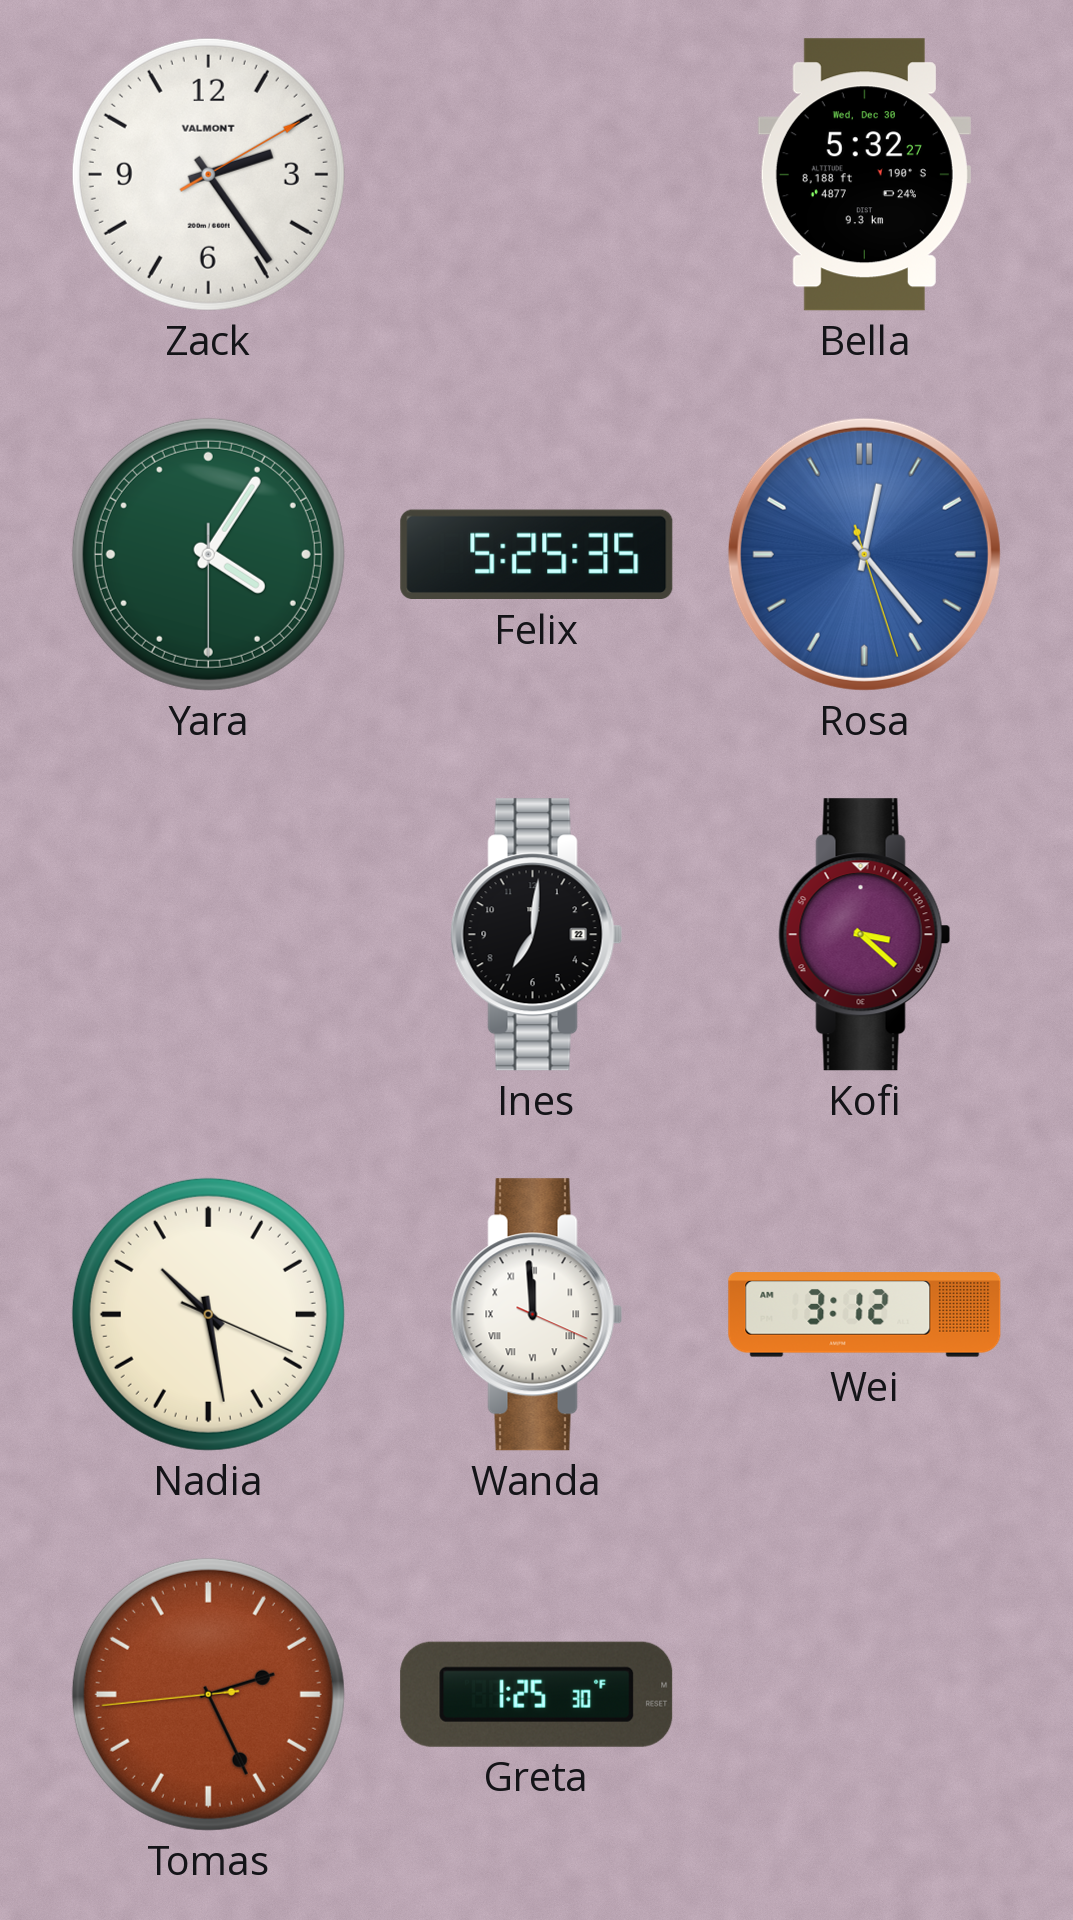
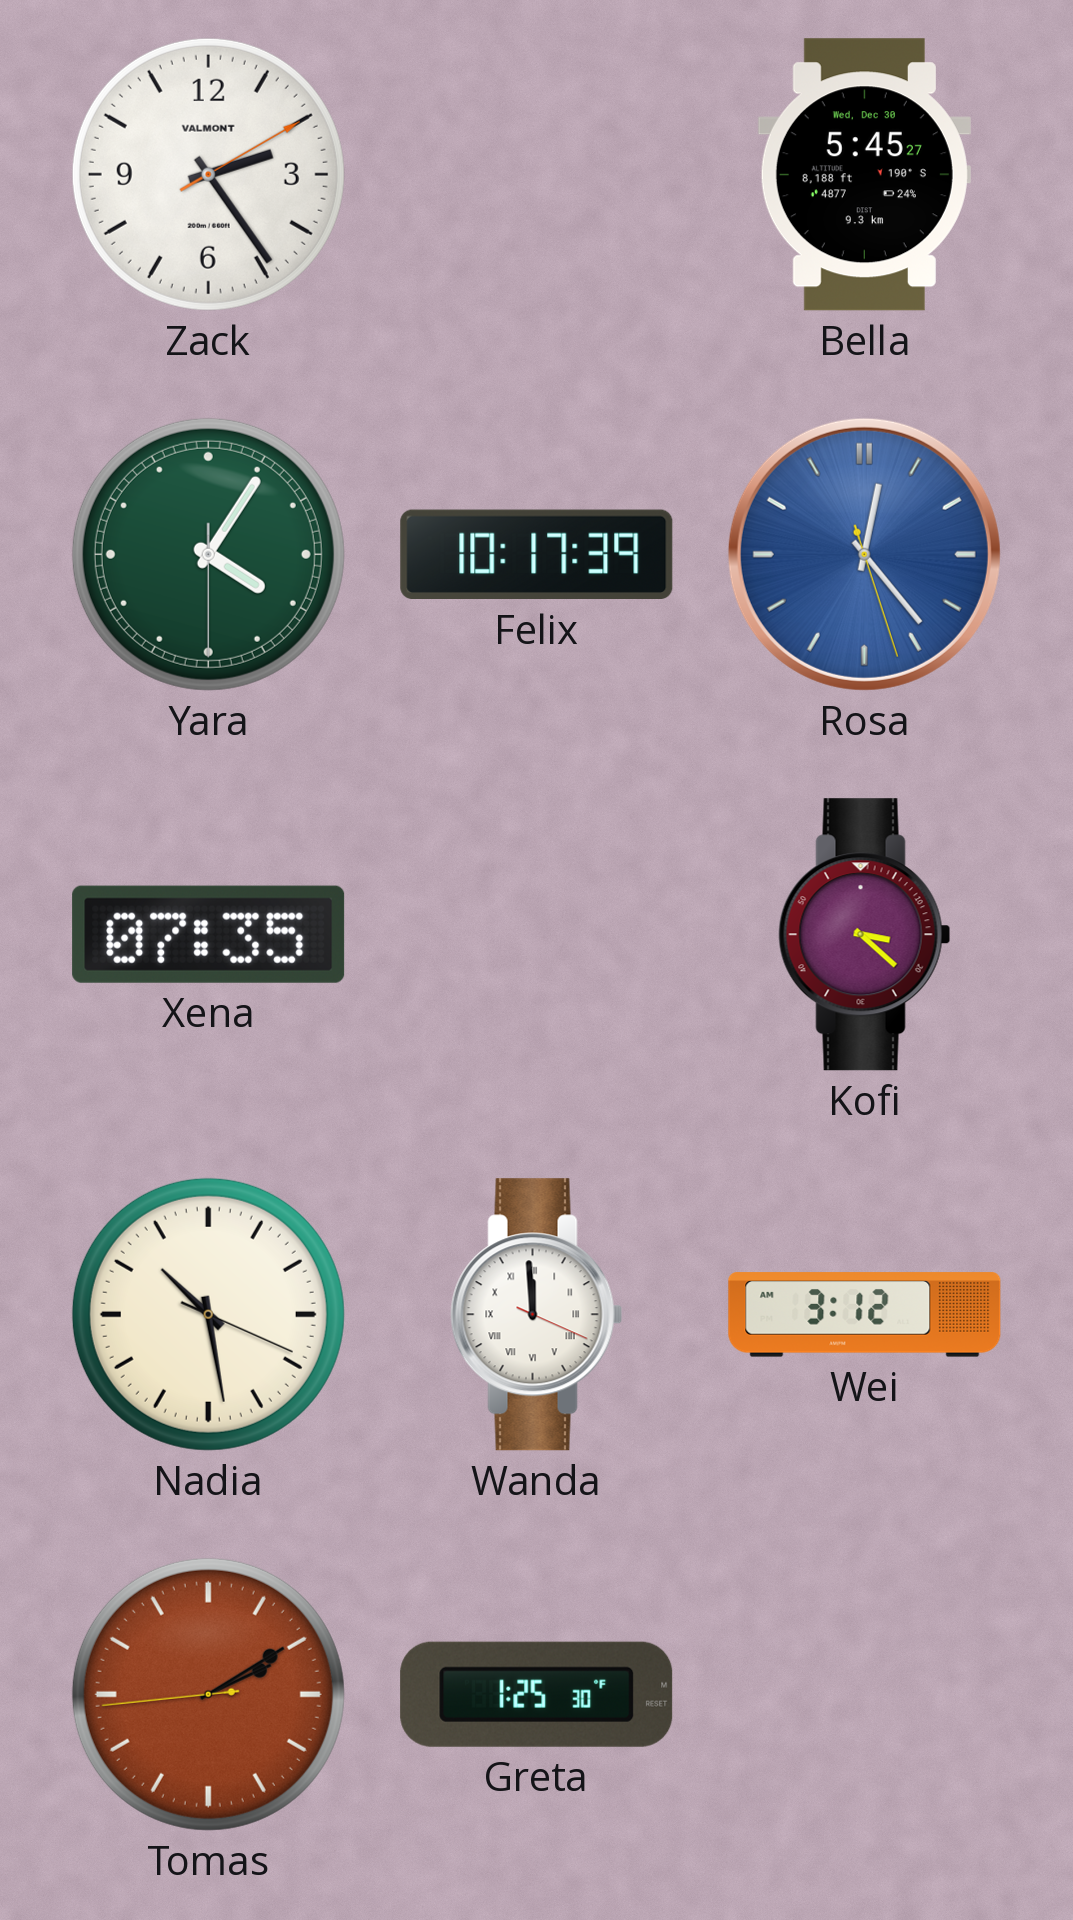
Bella: 5:32 -> 5:45
Felix: 5:25 -> 10:17
Xena: none -> 07:35
Ines: 7:01 -> none
Tomas: 2:25 -> 2:09
